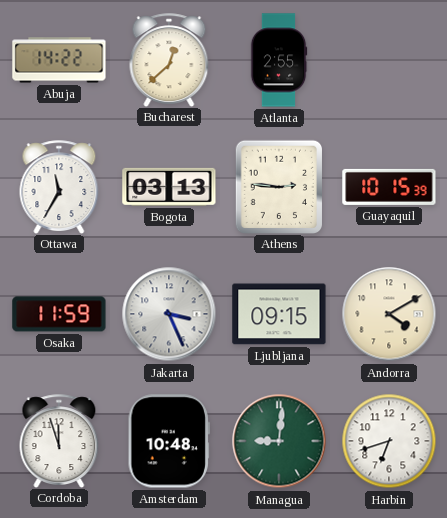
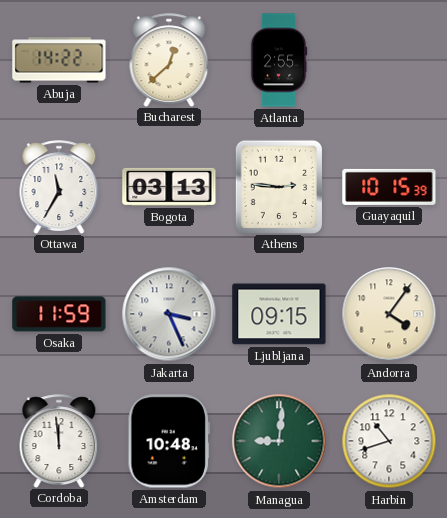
Andorra: 4:10 -> 4:06
Cordoba: 11:57 -> 11:59
Harbin: 6:42 -> 10:42
